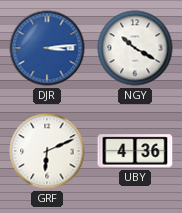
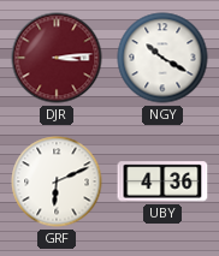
DJR dial: blue -> burgundy
